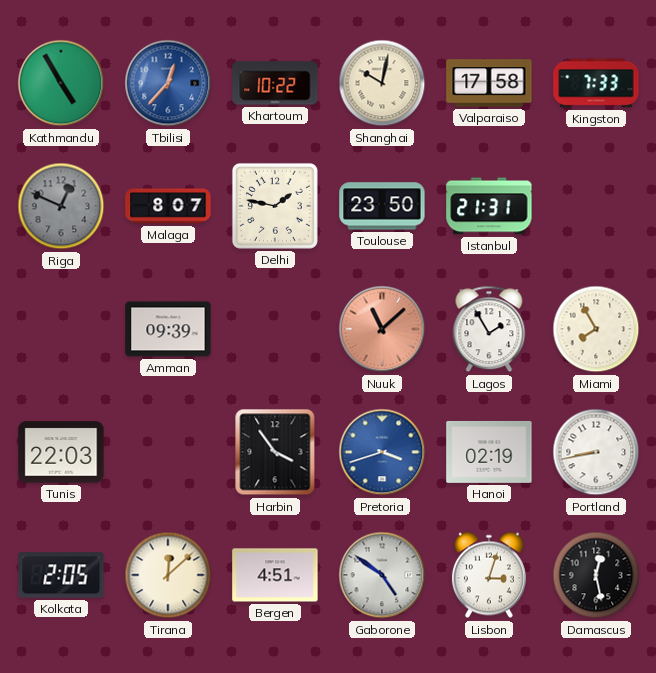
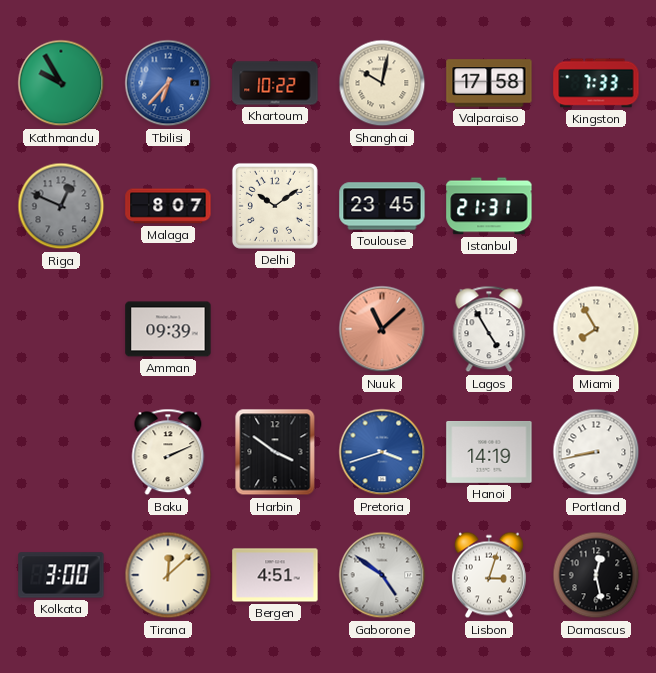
Kathmandu: 4:55 -> 9:55
Tbilisi: 12:37 -> 6:37
Delhi: 1:47 -> 10:09
Toulouse: 23:50 -> 23:45
Lagos: 1:55 -> 4:55
Tunis: 22:03 -> none
Baku: none -> 2:11
Harbin: 3:54 -> 3:51
Hanoi: 02:19 -> 14:19
Kolkata: 2:05 -> 3:00
